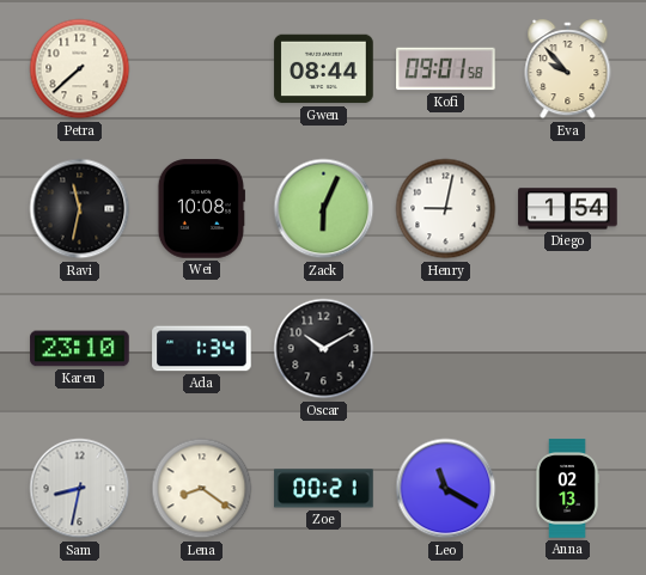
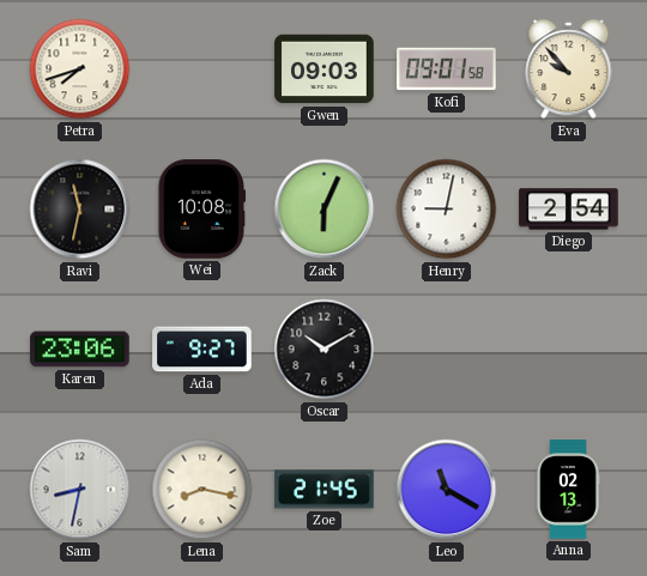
Petra: 7:38 -> 7:42
Gwen: 08:44 -> 09:03
Diego: 1:54 -> 2:54
Karen: 23:10 -> 23:06
Ada: 1:34 -> 9:27
Lena: 8:21 -> 8:17
Zoe: 00:21 -> 21:45
